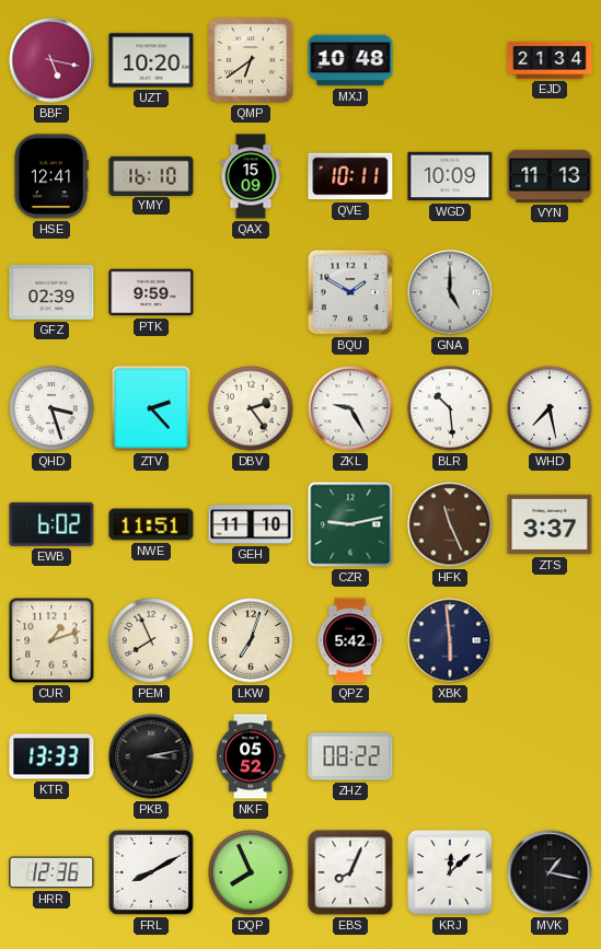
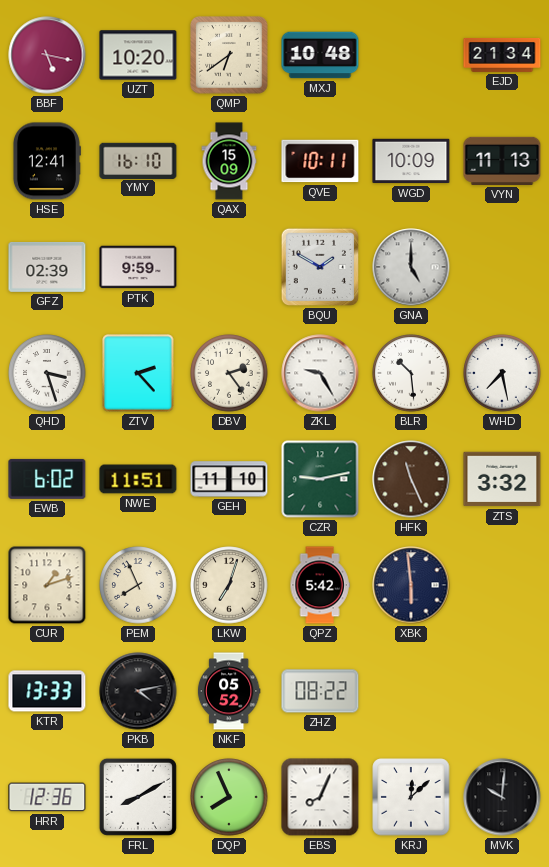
ZTS: 3:37 -> 3:32
PKB: 3:13 -> 4:13
MVK: 1:17 -> 10:01
